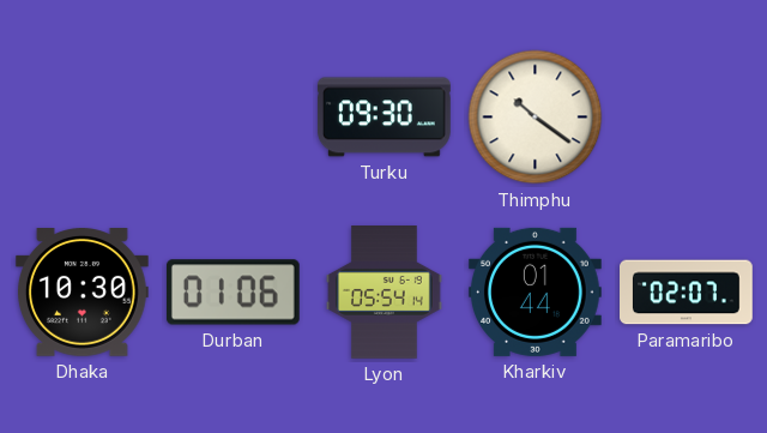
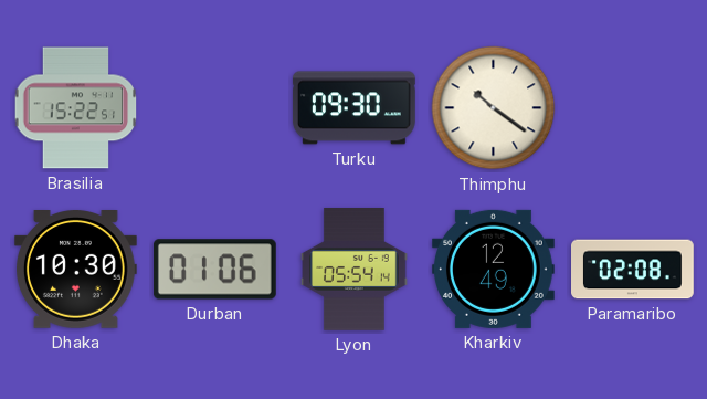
Brasilia: none -> 15:22
Kharkiv: 01:44 -> 12:49
Paramaribo: 02:07 -> 02:08
